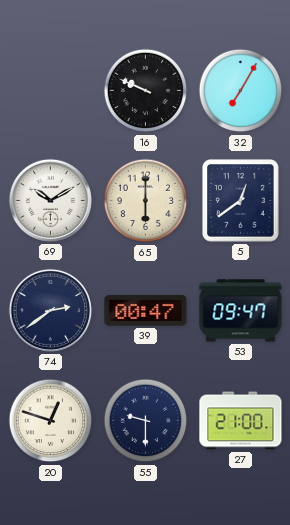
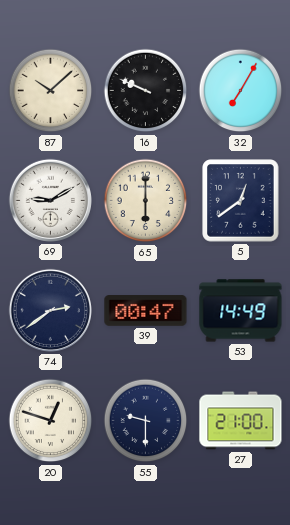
87: none -> 10:08
69: 10:10 -> 9:10
53: 09:47 -> 14:49
